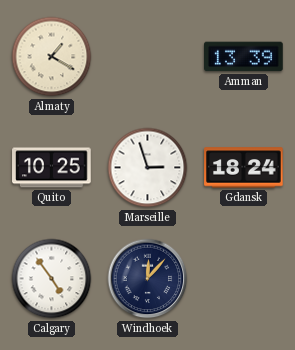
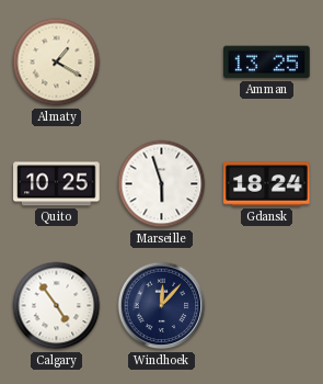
Amman: 13:39 -> 13:25
Marseille: 2:57 -> 5:57
